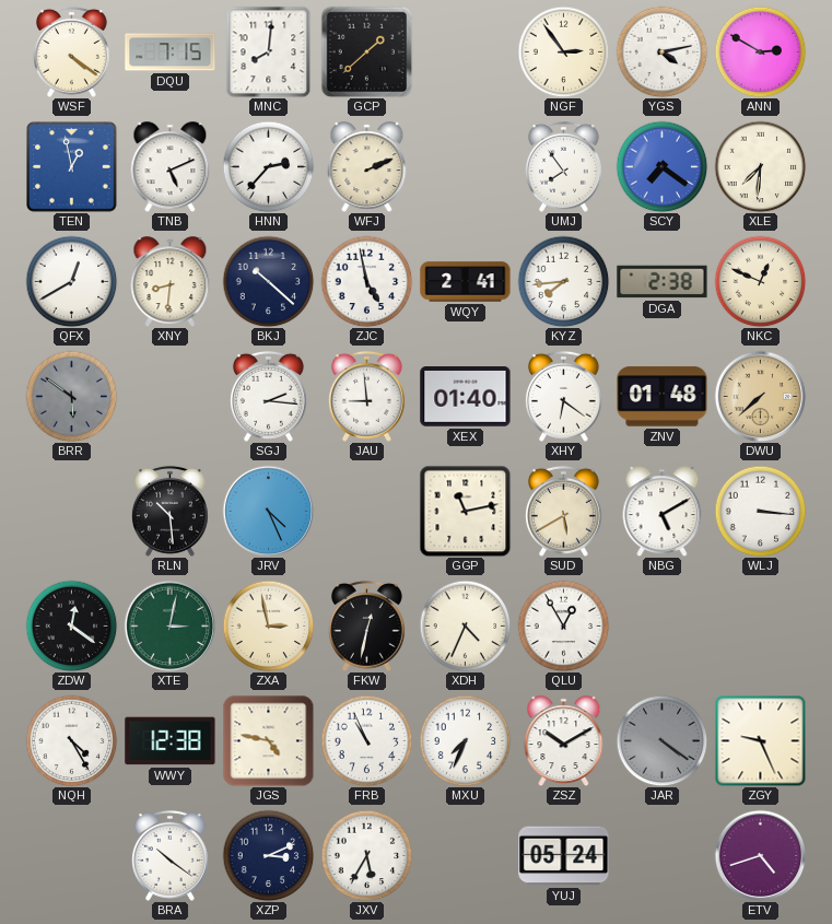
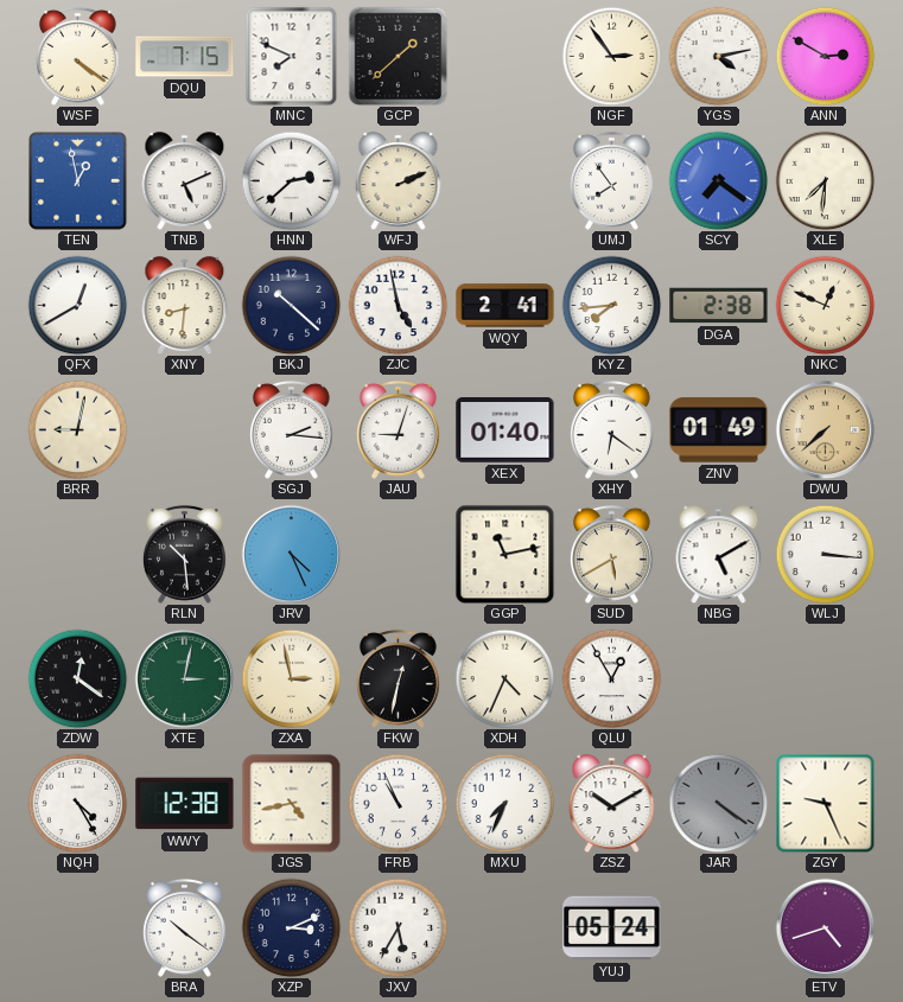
MNC: 8:01 -> 7:49
HNN: 2:37 -> 2:38
BRR: 5:51 -> 9:02
BRR dial: grey -> cream
JAU: 8:59 -> 9:03
ZNV: 01:48 -> 01:49
JGS: 4:47 -> 4:43
